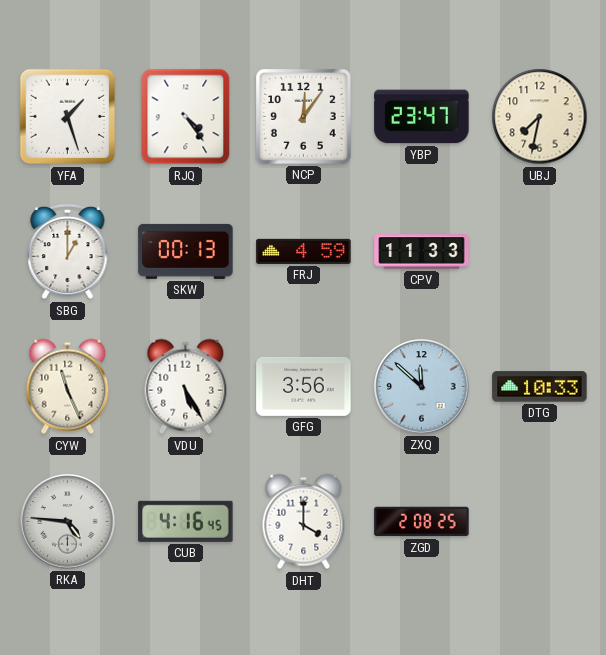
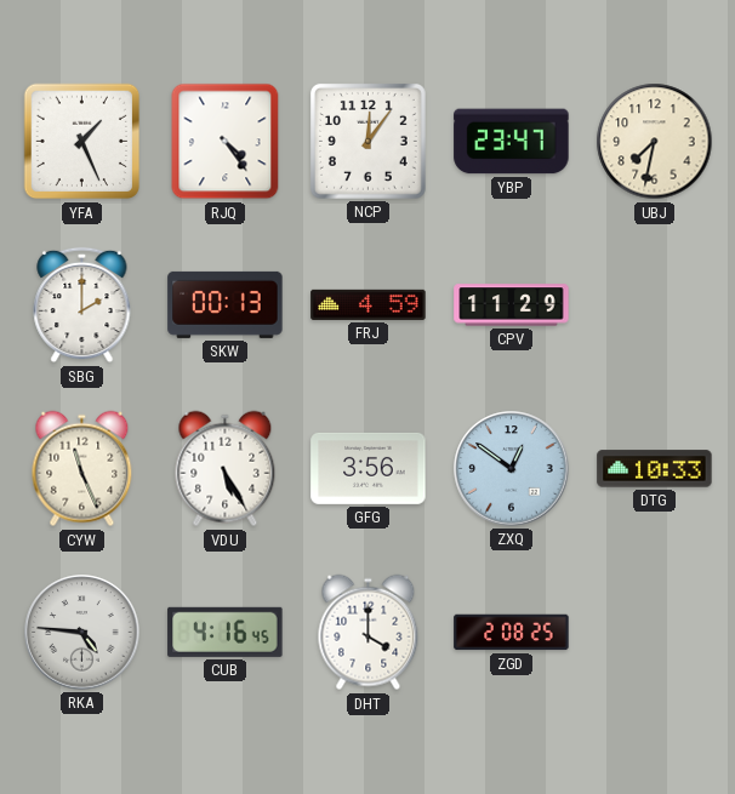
YFA: 1:27 -> 1:26
SBG: 1:00 -> 2:00
CPV: 11:33 -> 11:29
ZXQ: 11:52 -> 12:51
